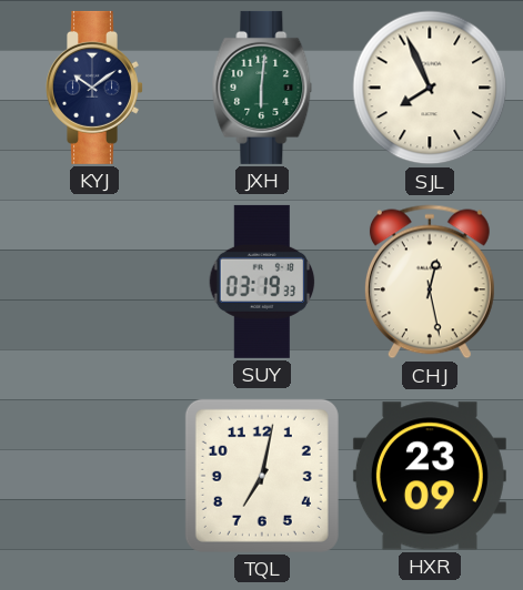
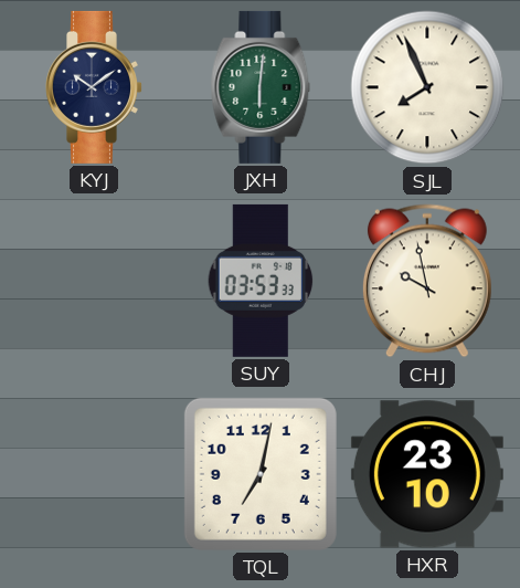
SUY: 03:19 -> 03:53
CHJ: 12:28 -> 9:58
HXR: 23:09 -> 23:10
